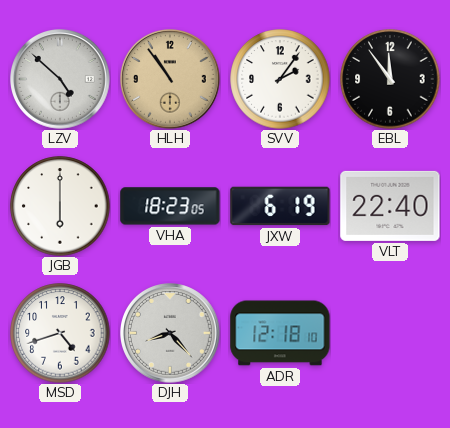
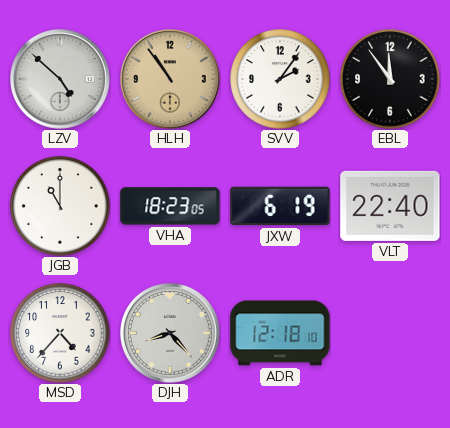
JGB: 6:00 -> 11:00
MSD: 4:42 -> 4:37
